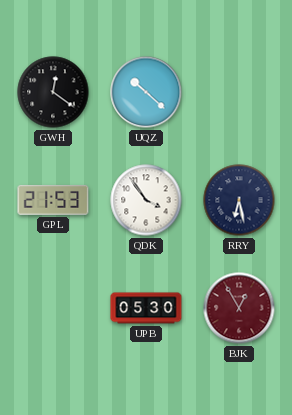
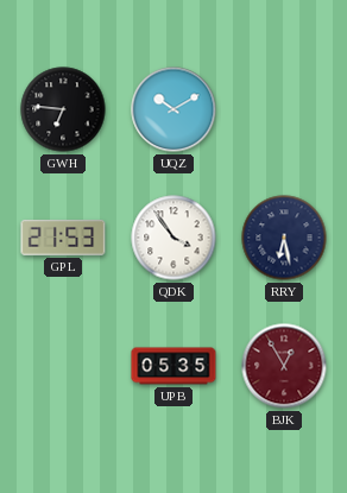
GWH: 12:21 -> 6:46
UQZ: 10:22 -> 10:10
UPB: 05:30 -> 05:35
